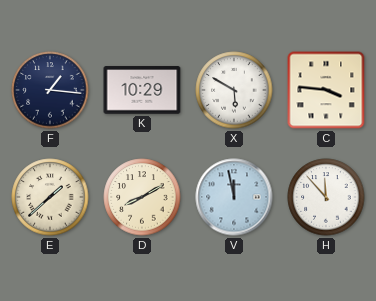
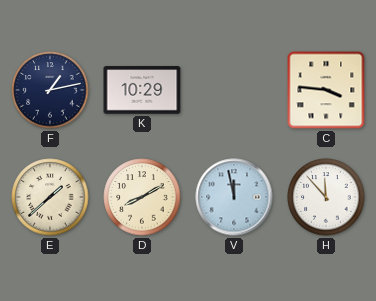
F: 1:16 -> 1:13
X: 5:50 -> none
